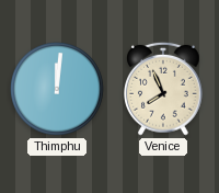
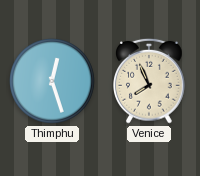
Thimphu: 12:01 -> 12:27
